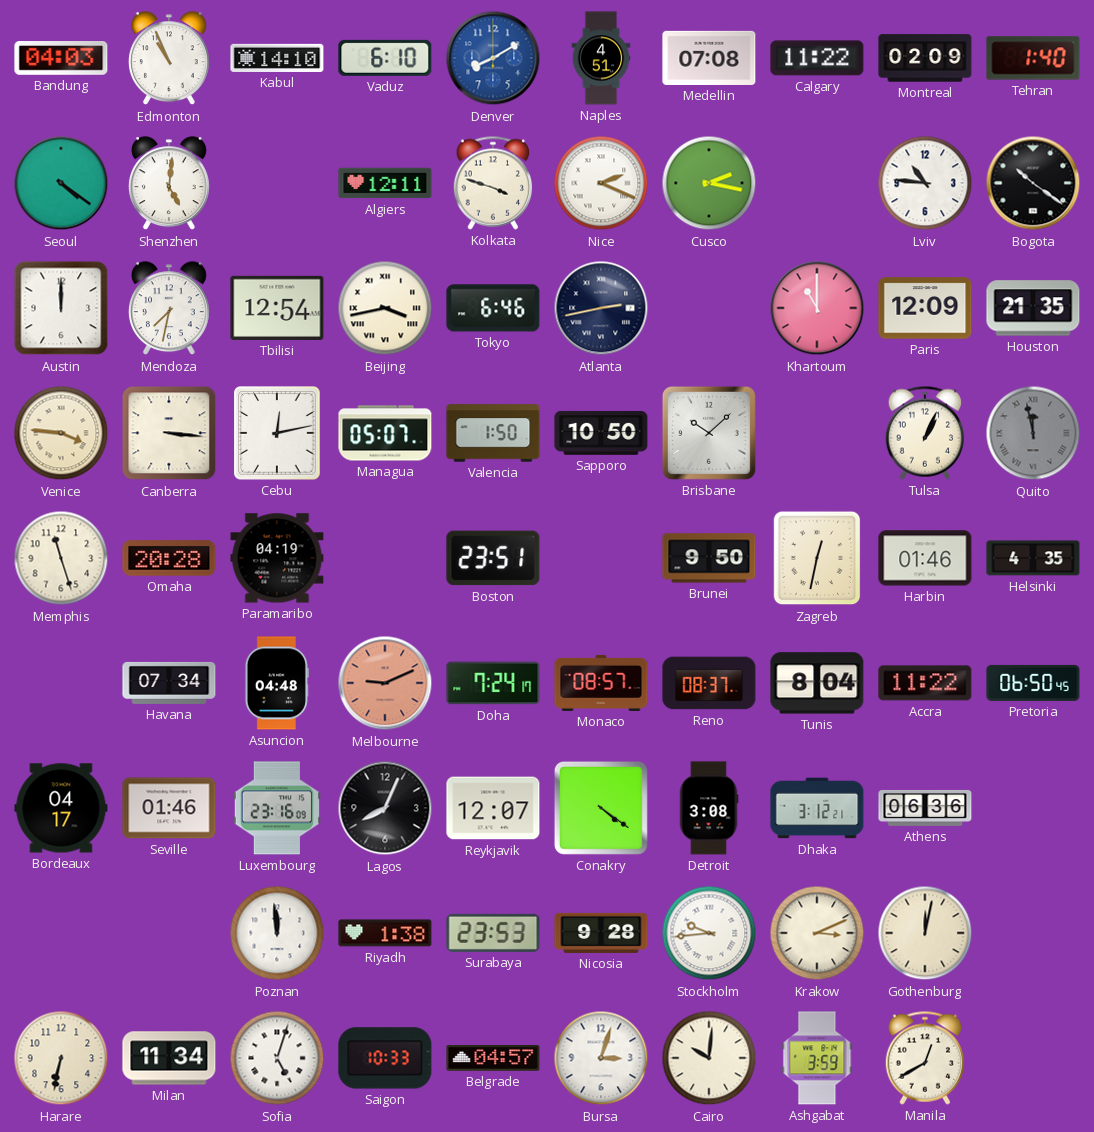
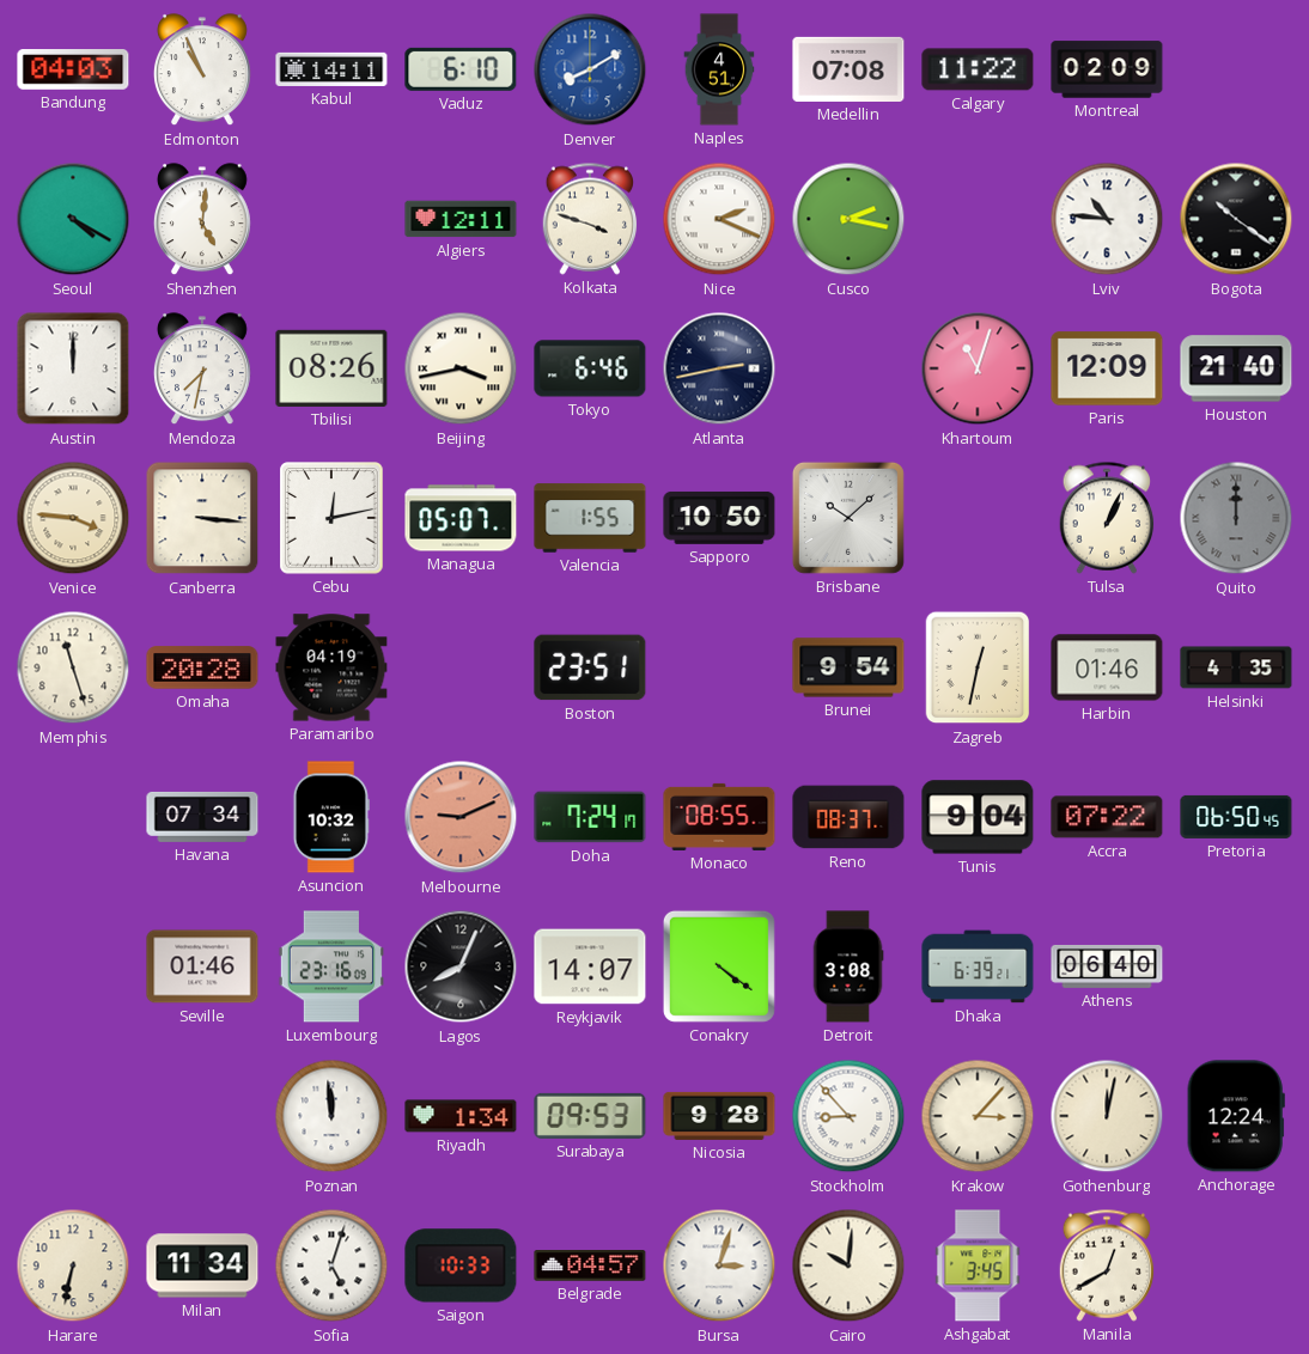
Kabul: 14:10 -> 14:11
Tehran: 1:40 -> none
Seoul: 4:21 -> 4:20
Tbilisi: 12:54 -> 08:26
Khartoum: 11:00 -> 11:03
Houston: 21:35 -> 21:40
Valencia: 1:50 -> 1:55
Quito: 11:58 -> 12:00
Brunei: 9:50 -> 9:54
Asuncion: 04:48 -> 10:32
Monaco: 08:57 -> 08:55
Tunis: 8:04 -> 9:04
Accra: 11:22 -> 07:22
Bordeaux: 04:17 -> none
Reykjavik: 12:07 -> 14:07
Dhaka: 3:12 -> 6:39
Athens: 06:36 -> 06:40
Riyadh: 1:38 -> 1:34
Surabaya: 23:53 -> 09:53
Stockholm: 9:44 -> 8:53
Krakow: 3:11 -> 3:07
Anchorage: none -> 12:24
Ashgabat: 3:59 -> 3:45
